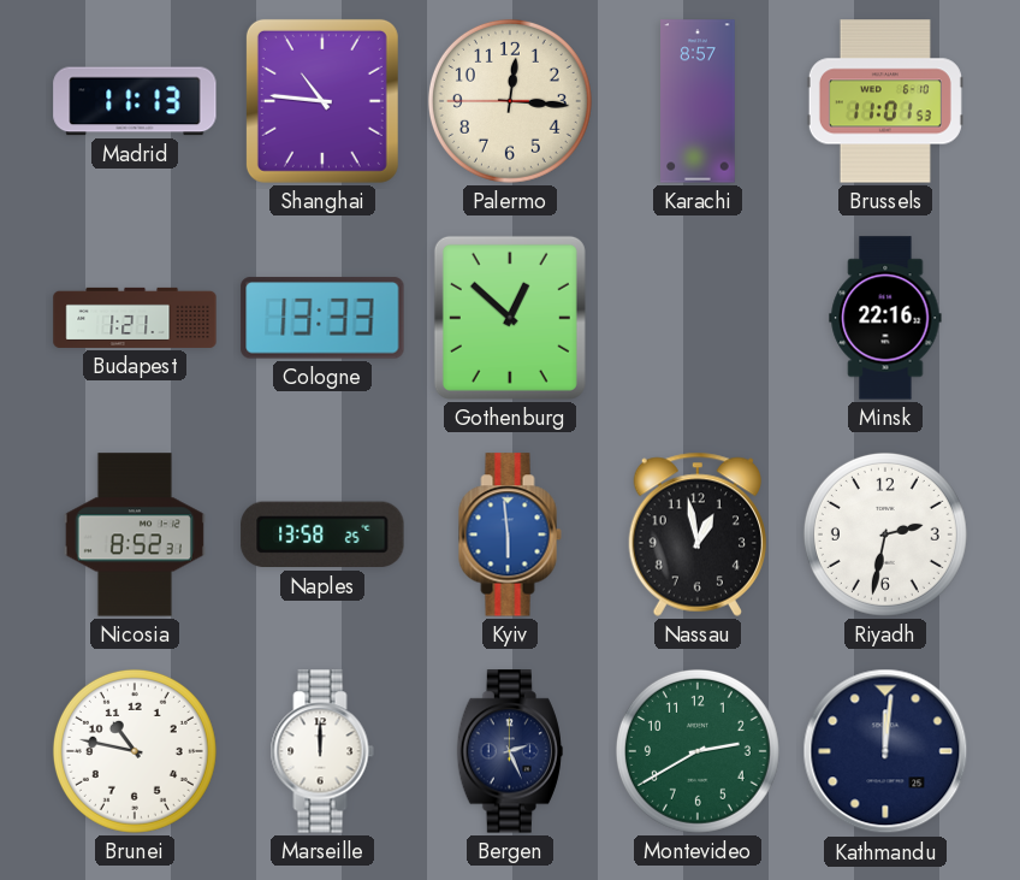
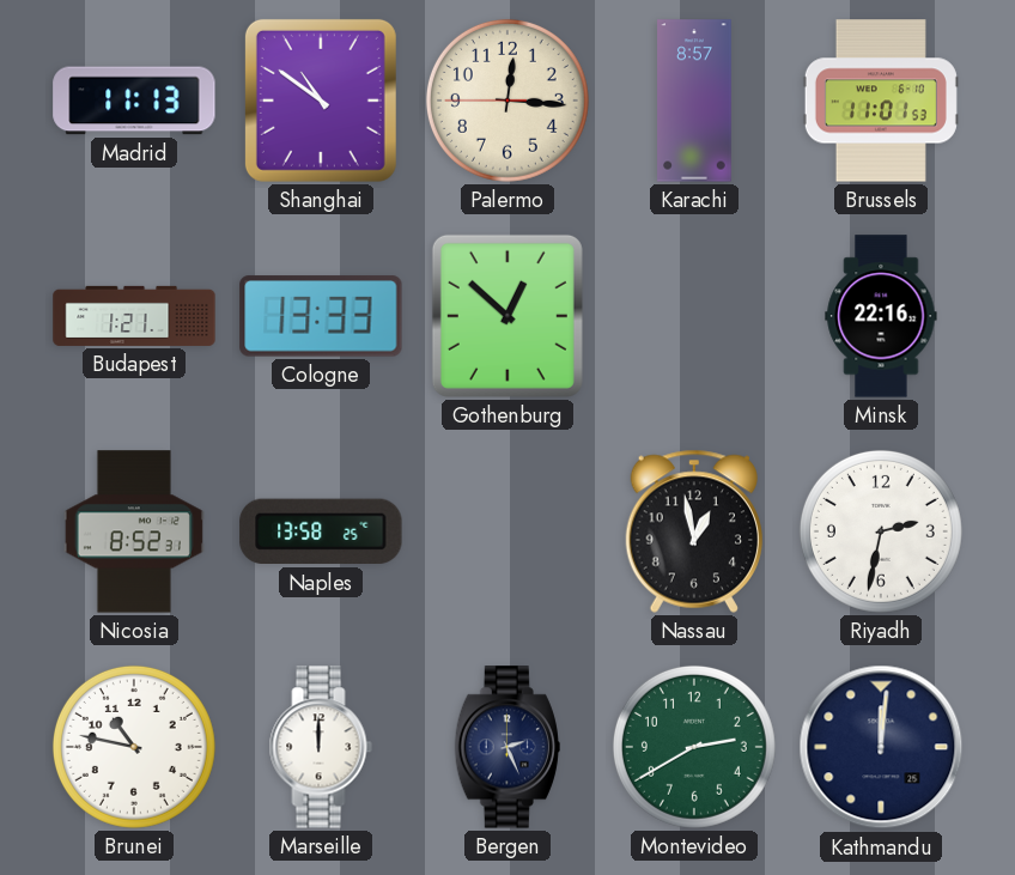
Shanghai: 10:46 -> 10:51
Kyiv: 5:59 -> none
